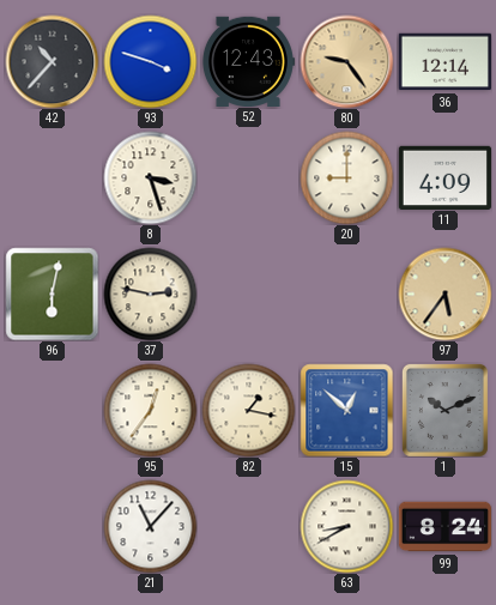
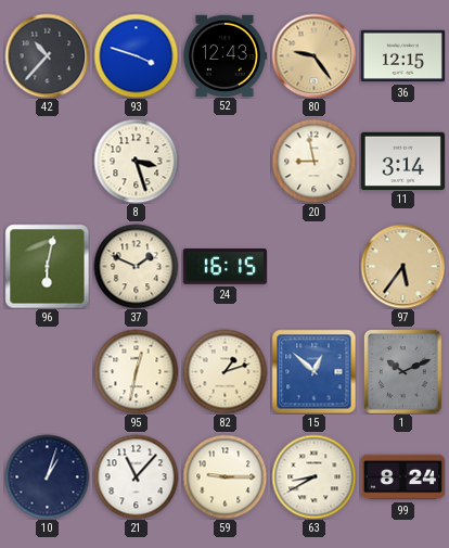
36: 12:14 -> 12:15
20: 9:00 -> 8:58
11: 4:09 -> 3:14
37: 2:47 -> 1:49
24: none -> 16:15
95: 12:36 -> 12:32
82: 1:17 -> 1:12
10: none -> 1:03
59: none -> 9:15
